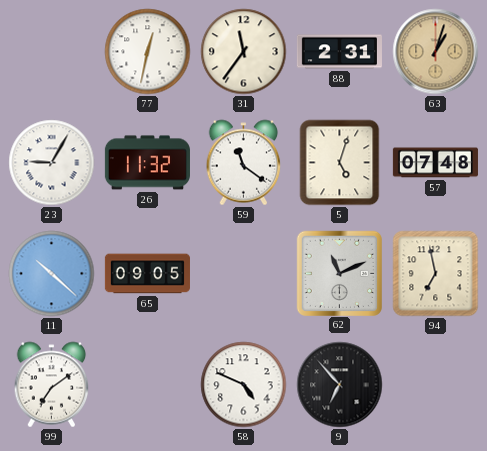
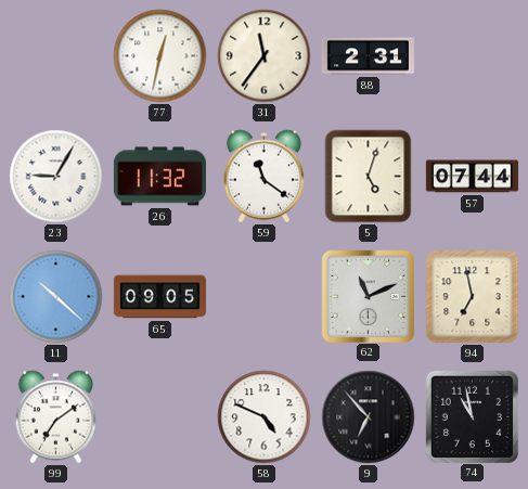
63: 1:03 -> none
57: 07:48 -> 07:44
74: none -> 10:58
